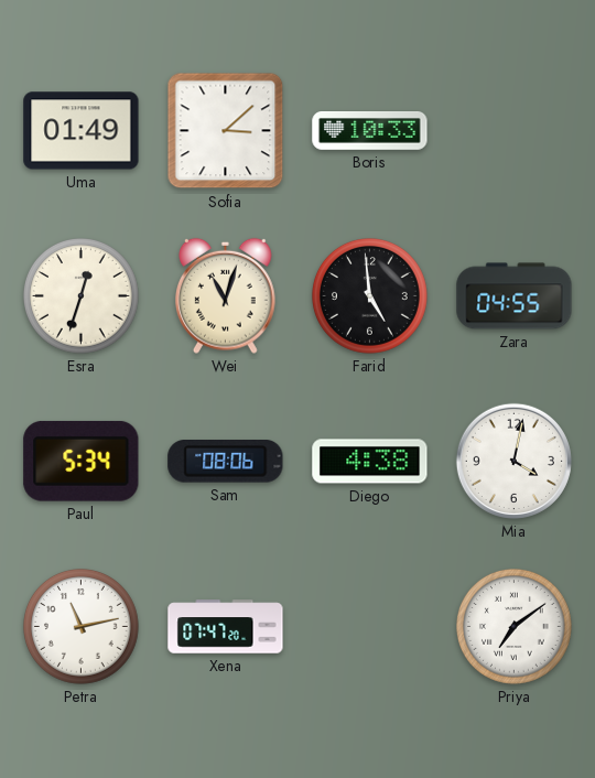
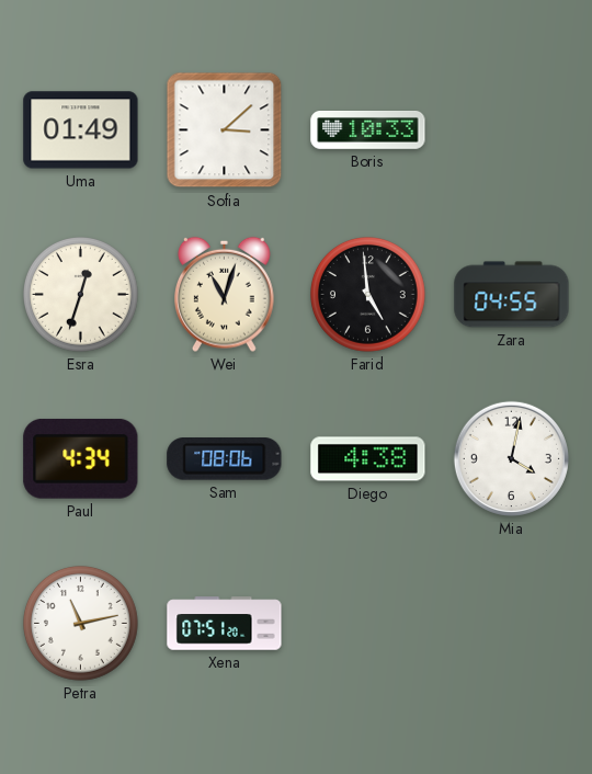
Paul: 5:34 -> 4:34
Xena: 07:47 -> 07:51
Priya: 7:09 -> none
